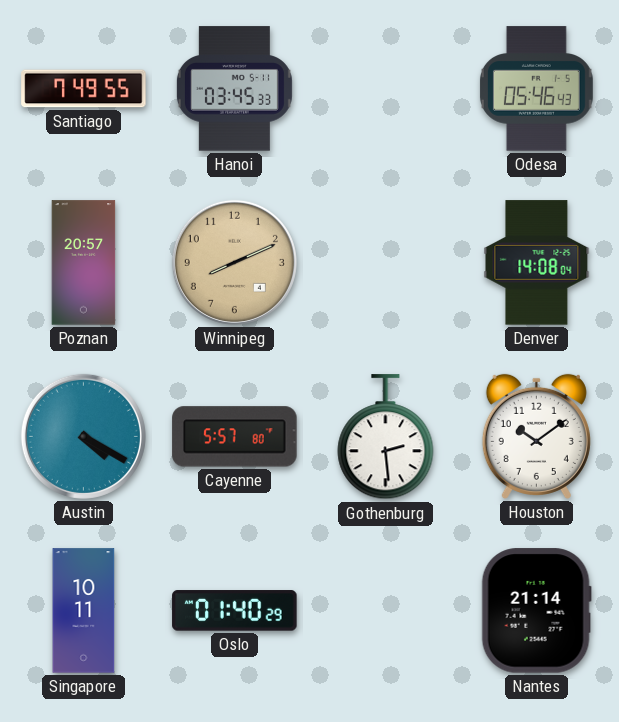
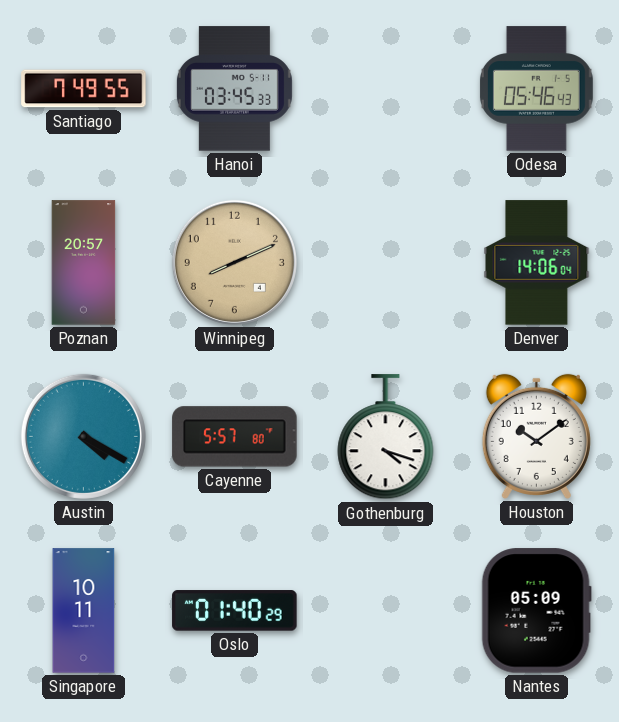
Denver: 14:08 -> 14:06
Gothenburg: 2:29 -> 4:18
Nantes: 21:14 -> 05:09
